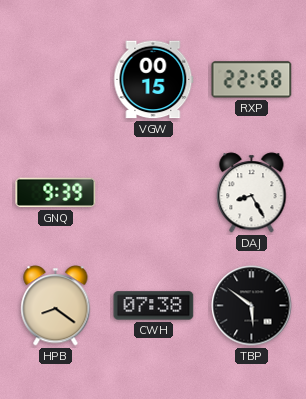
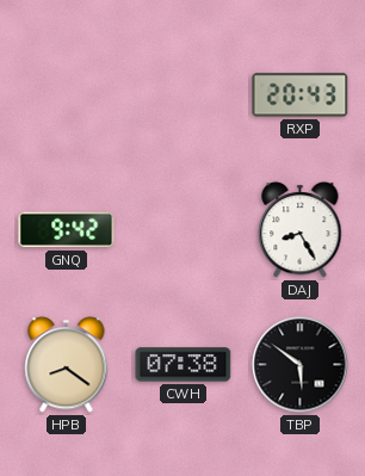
VGW: 00:15 -> none
RXP: 22:58 -> 20:43
GNQ: 9:39 -> 9:42
